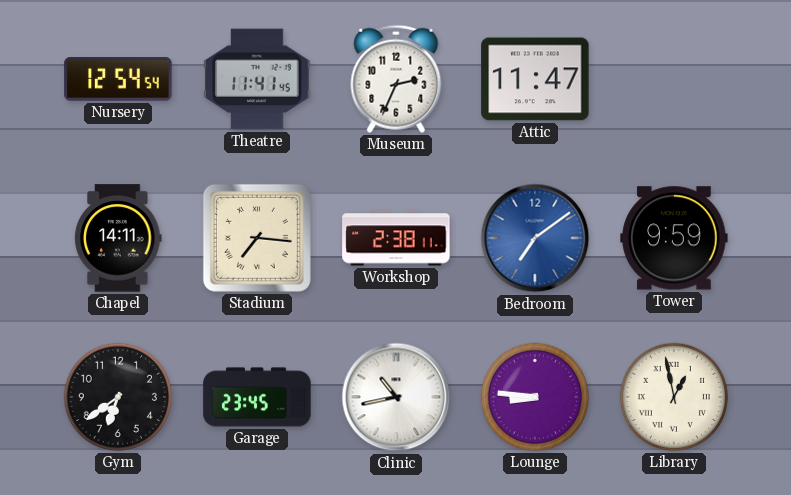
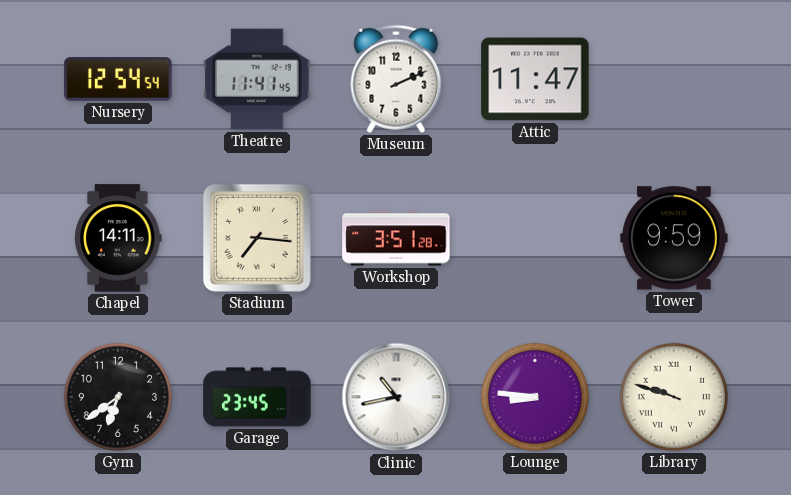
Museum: 2:34 -> 2:11
Workshop: 2:38 -> 3:51
Bedroom: 7:09 -> none
Library: 12:58 -> 9:48
